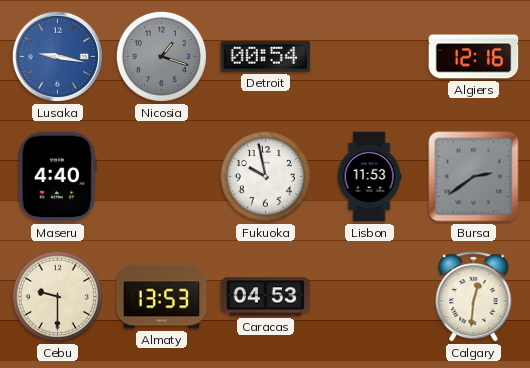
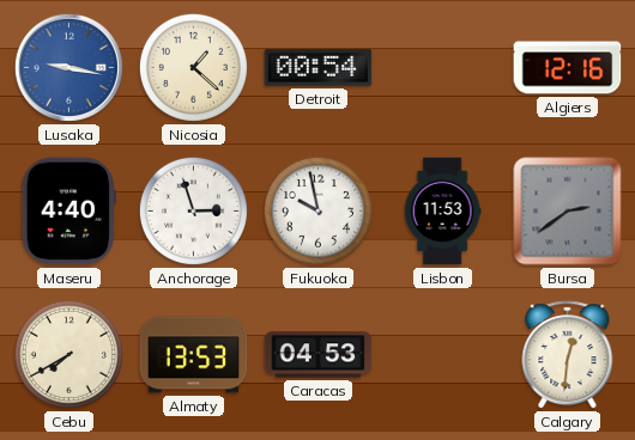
Nicosia: 1:18 -> 1:22
Nicosia dial: grey -> cream
Anchorage: none -> 2:57
Cebu: 9:30 -> 7:40
